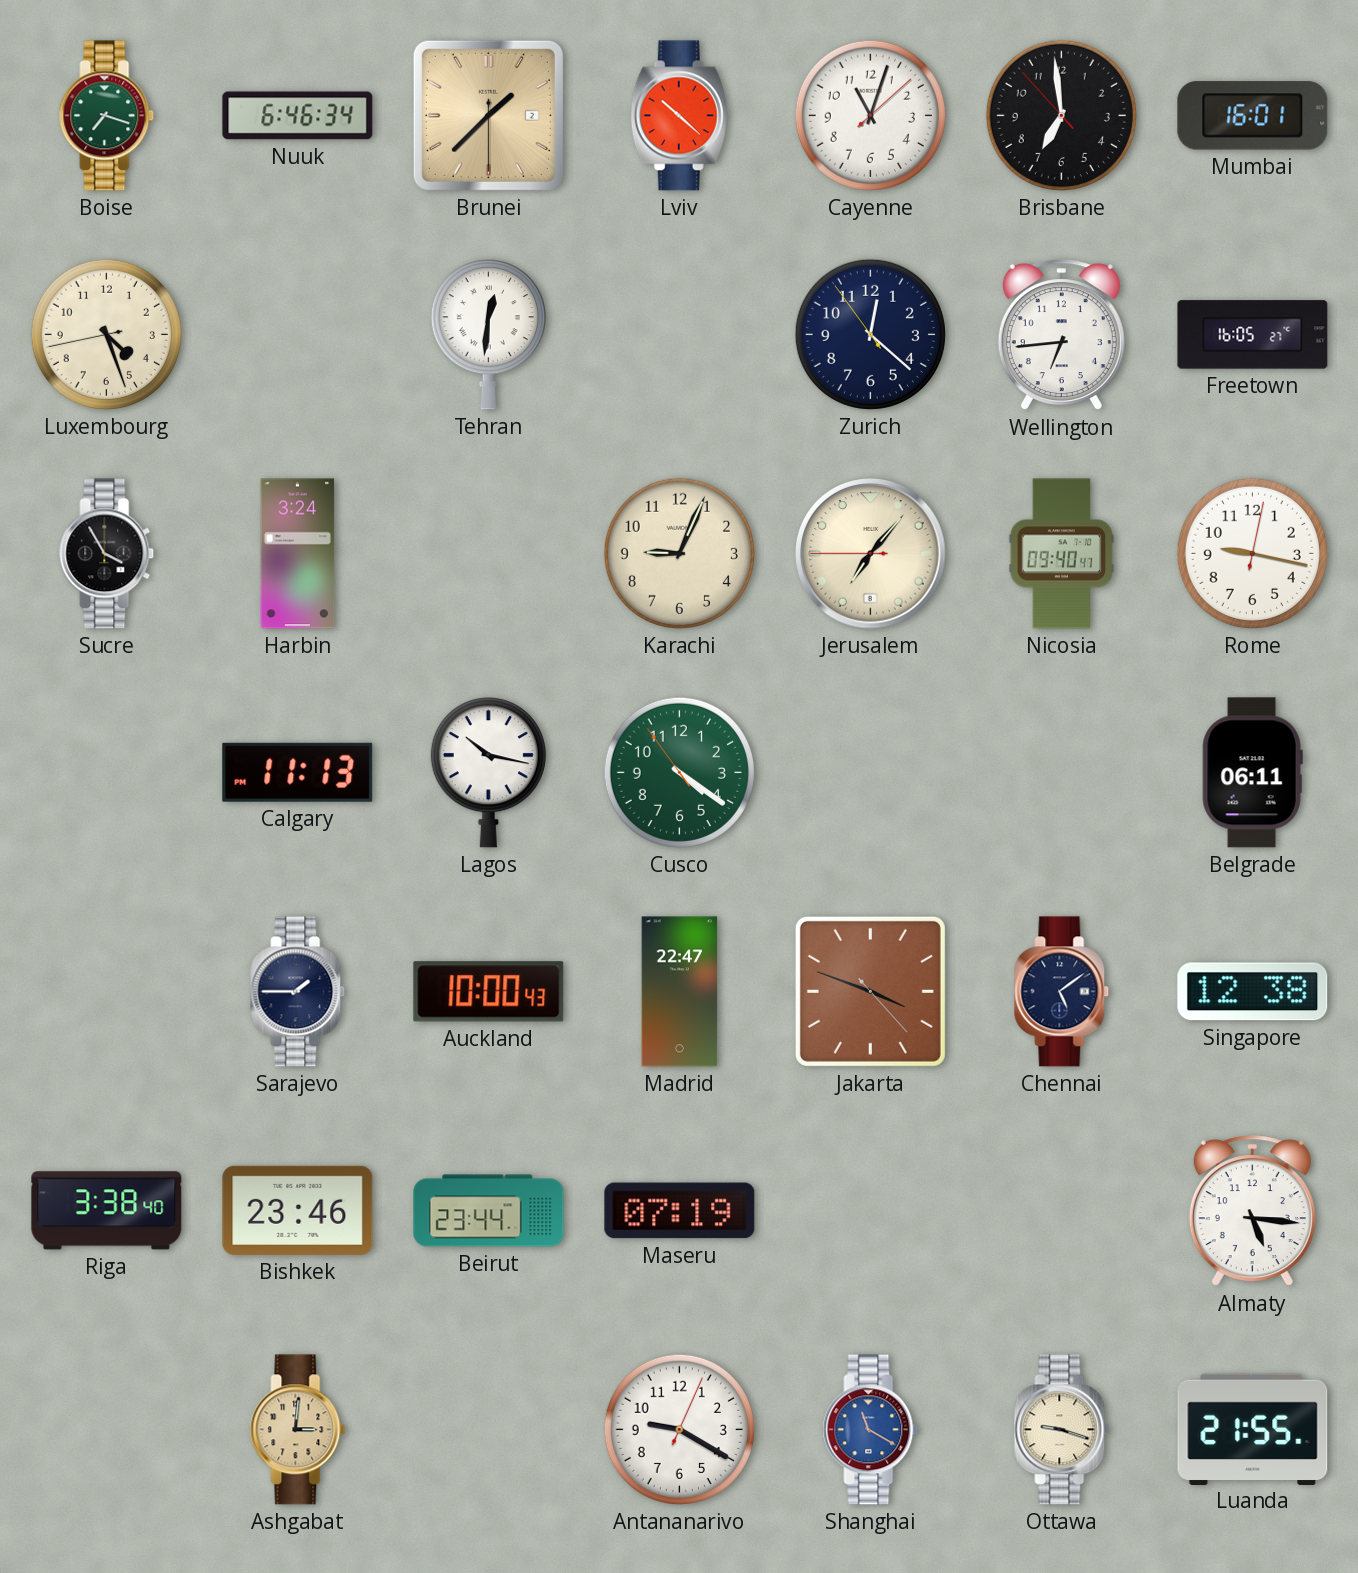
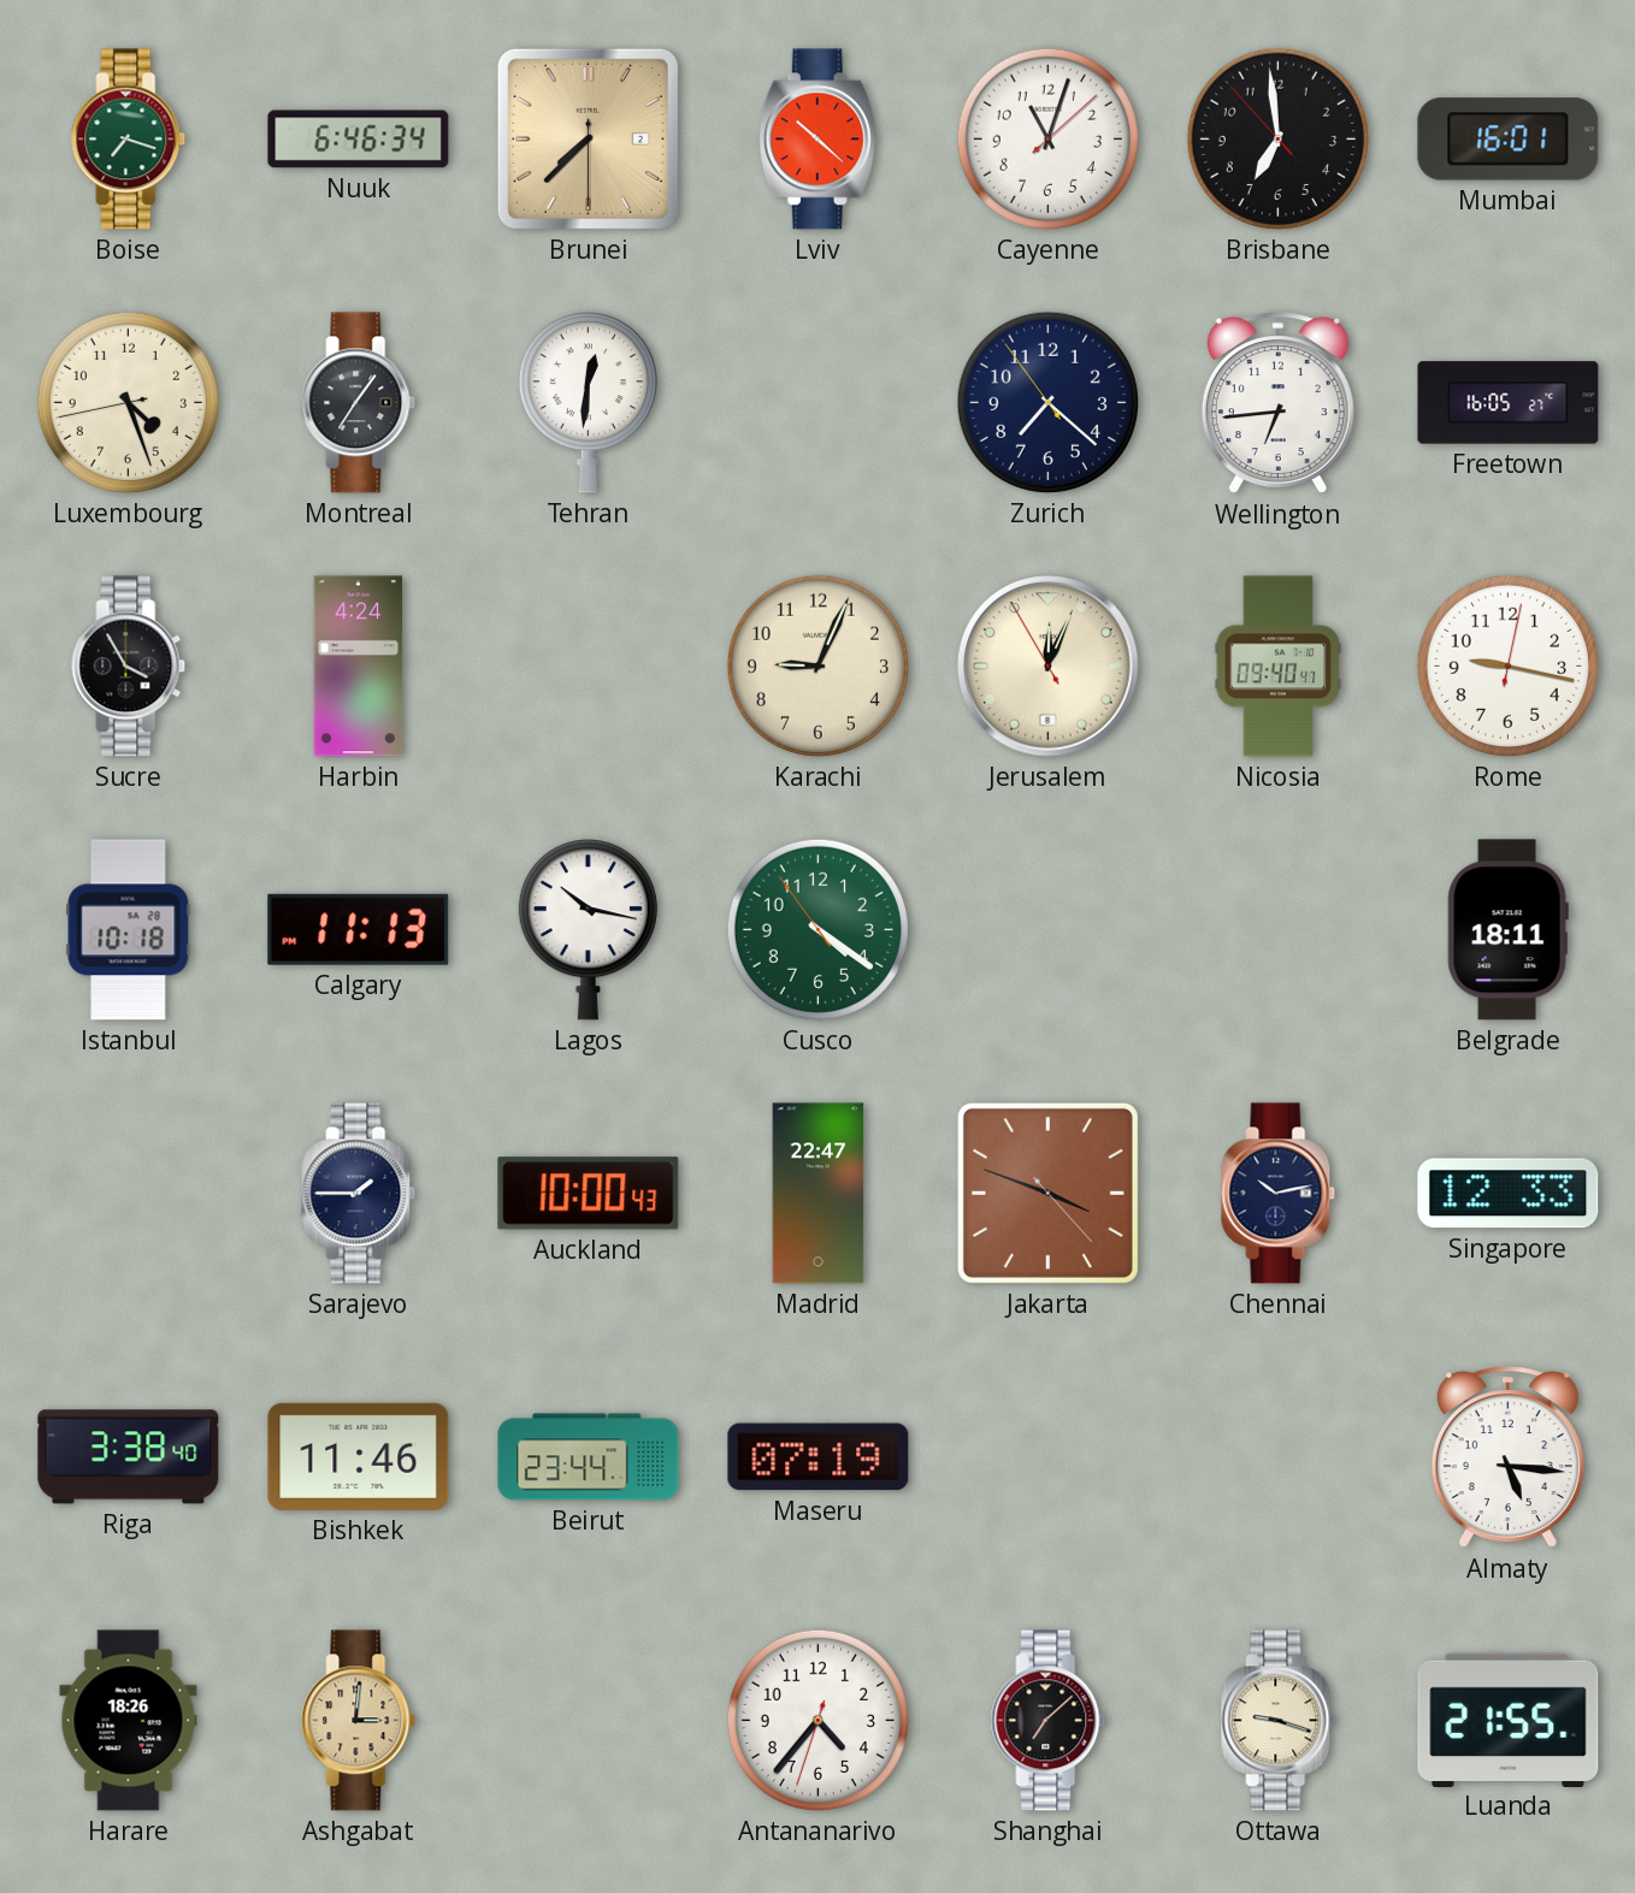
Brunei: 1:37 -> 7:37
Montreal: none -> 7:06
Zurich: 12:21 -> 7:21
Harbin: 3:24 -> 4:24
Jerusalem: 7:06 -> 12:03
Istanbul: none -> 10:18
Belgrade: 06:11 -> 18:11
Chennai: 5:09 -> 10:13
Singapore: 12:38 -> 12:33
Bishkek: 23:46 -> 11:46
Harare: none -> 18:26
Antananarivo: 9:20 -> 4:36
Shanghai: 11:20 -> 7:08
Shanghai dial: blue -> black
